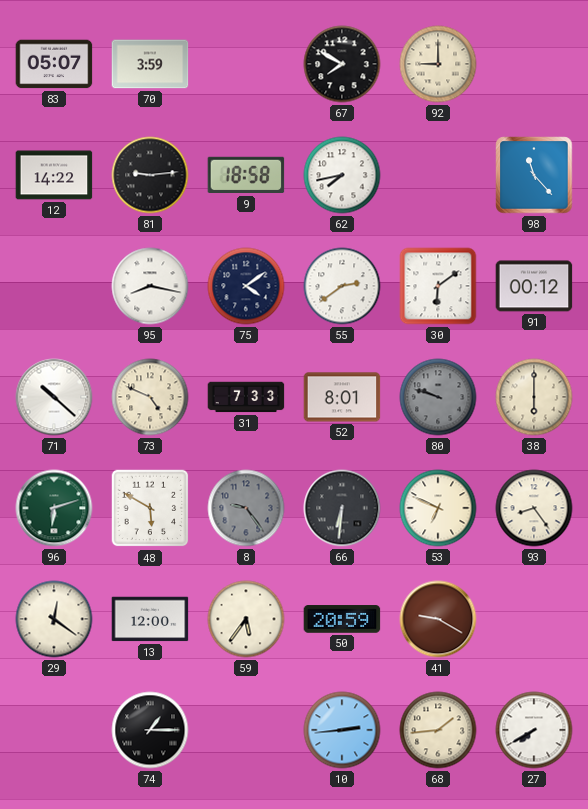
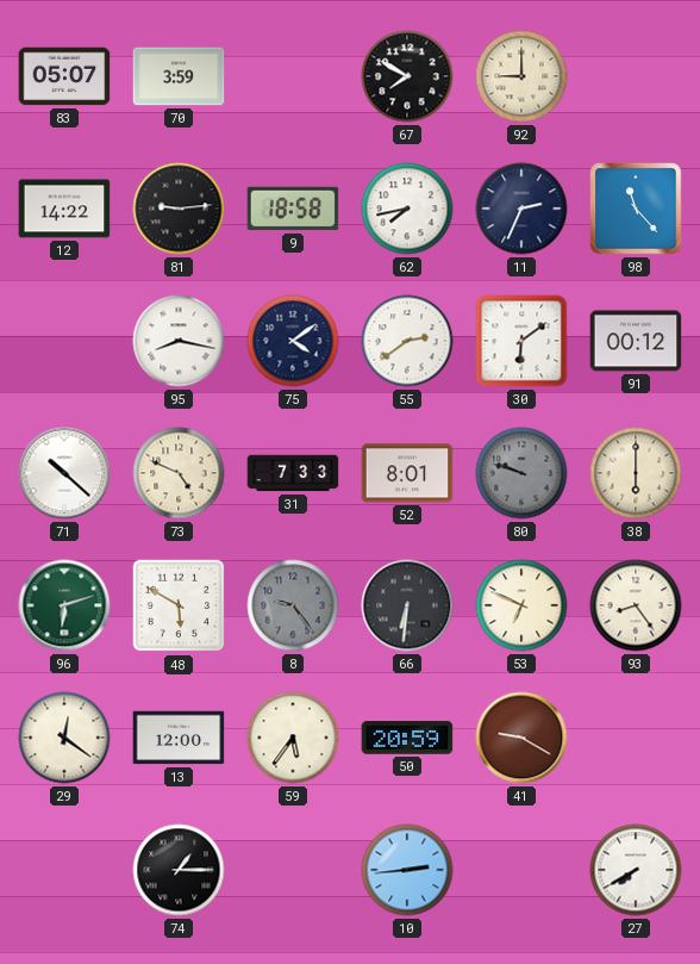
11: none -> 2:34
68: 1:44 -> none
